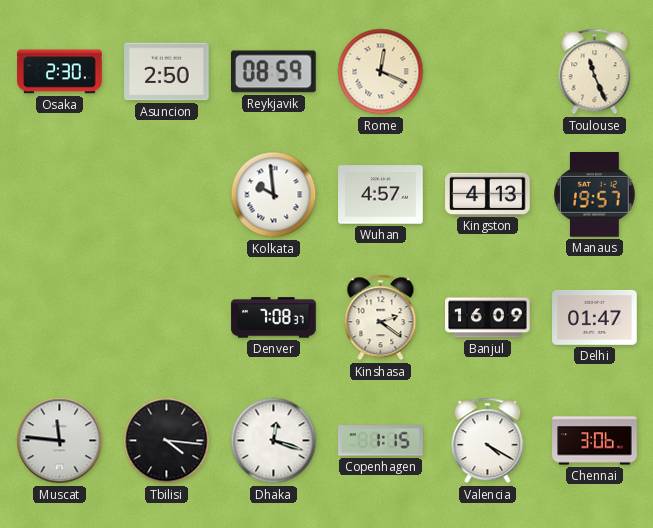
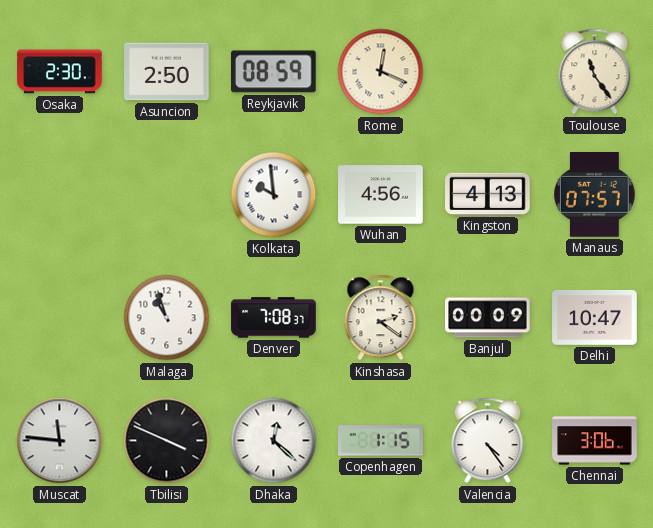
Toulouse: 11:26 -> 11:24
Wuhan: 4:57 -> 4:56
Manaus: 19:57 -> 07:57
Malaga: none -> 10:57
Banjul: 16:09 -> 00:09
Delhi: 01:47 -> 10:47
Tbilisi: 4:16 -> 3:49
Dhaka: 12:18 -> 12:22
Valencia: 4:20 -> 4:24
